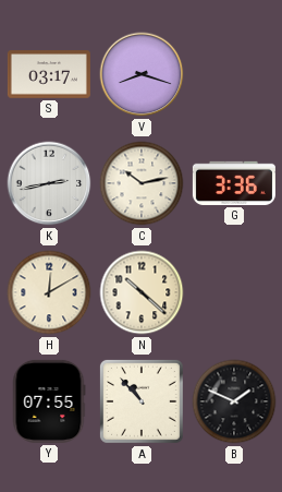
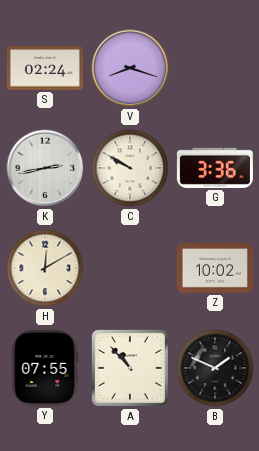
S: 03:17 -> 02:24
C: 10:13 -> 9:50
N: 10:22 -> none
Z: none -> 10:02
